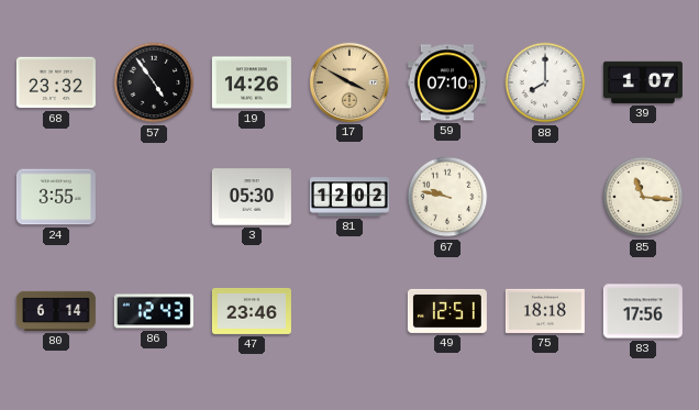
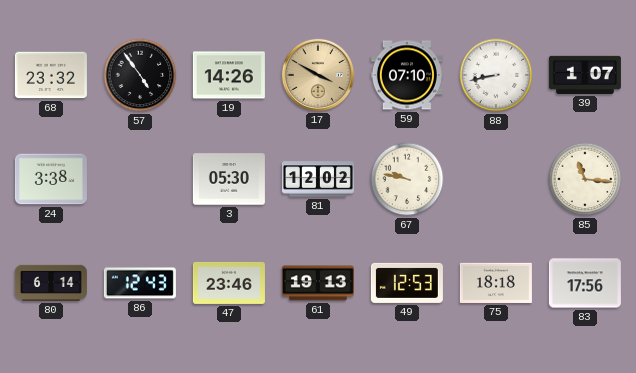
88: 8:00 -> 8:43
24: 3:55 -> 3:38
61: none -> 19:13
49: 12:51 -> 12:53
